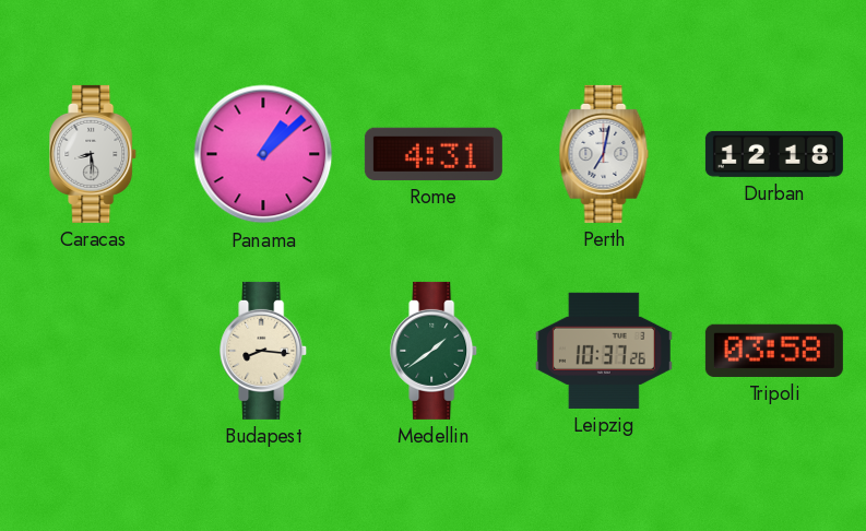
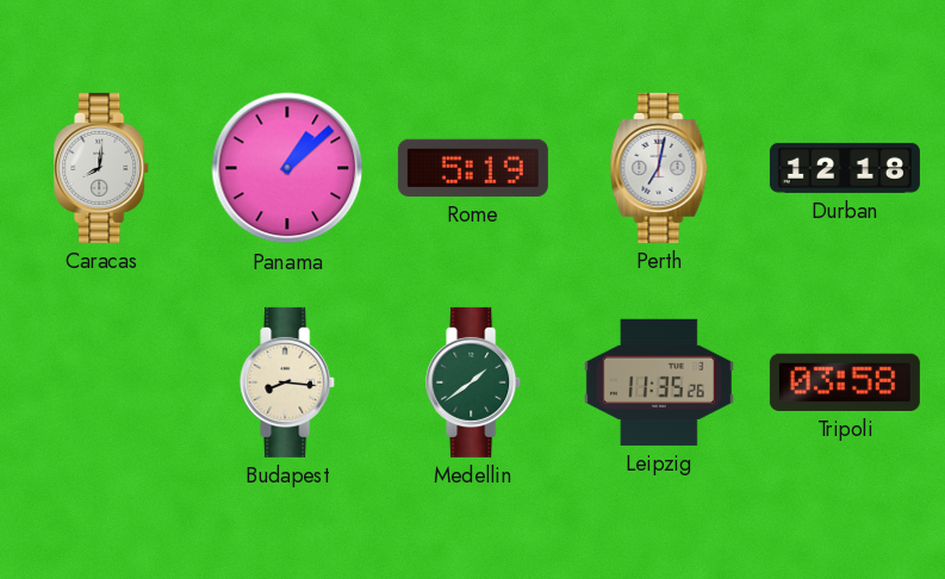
Caracas: 8:29 -> 8:01
Rome: 4:31 -> 5:19
Leipzig: 10:37 -> 11:35
